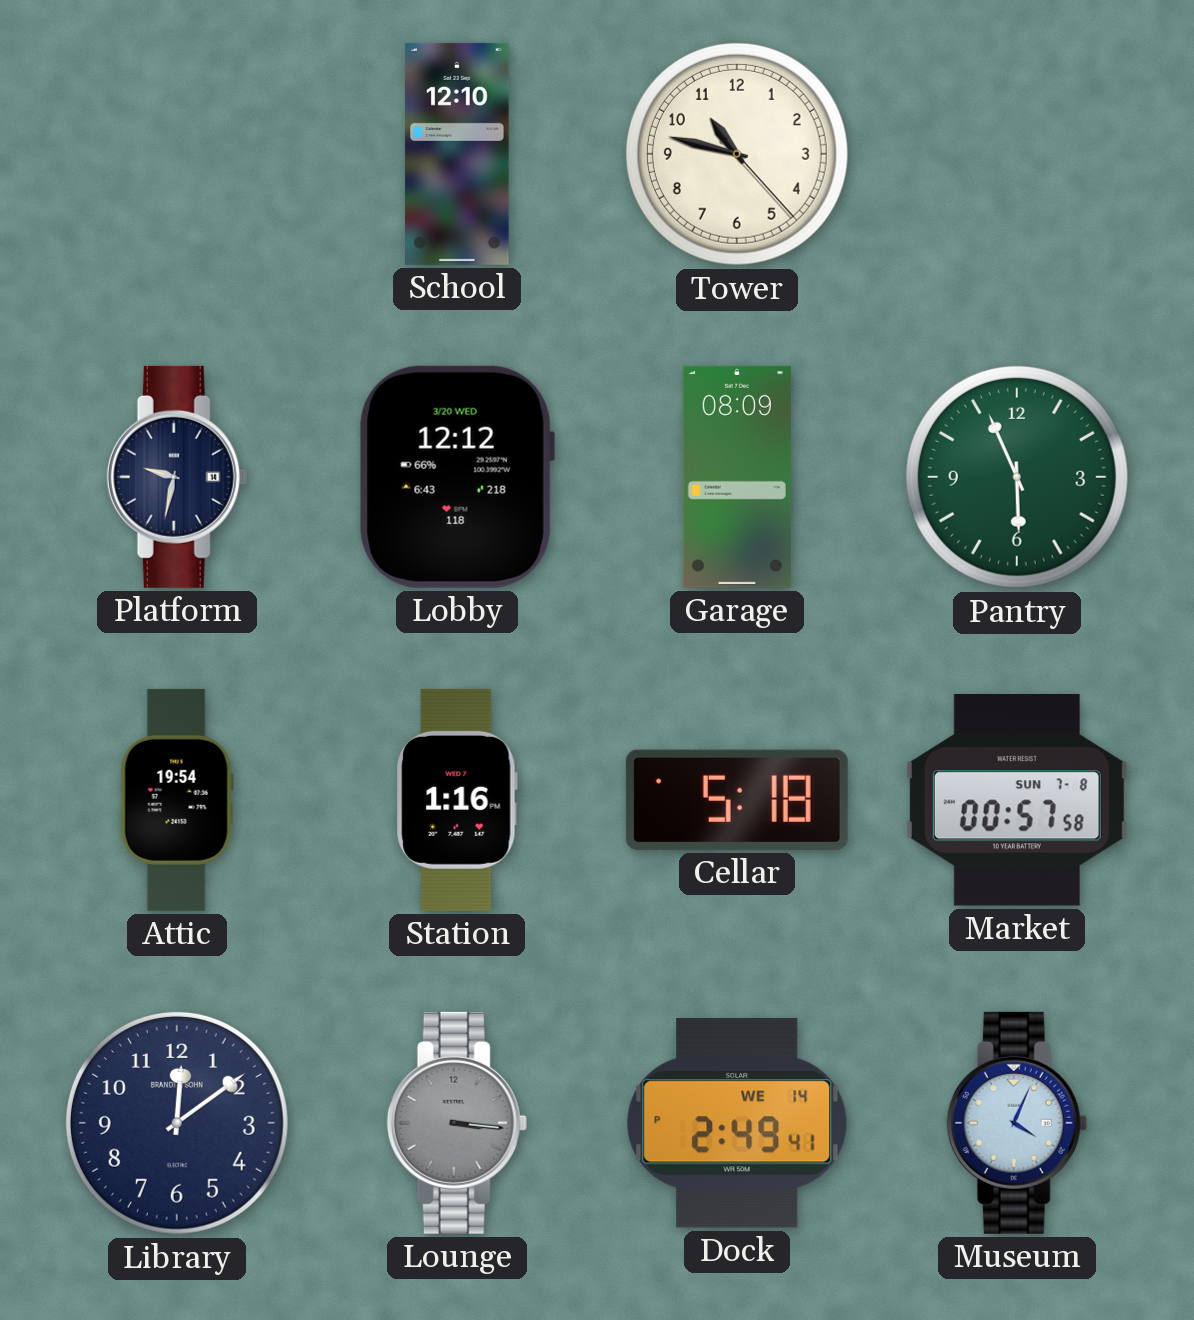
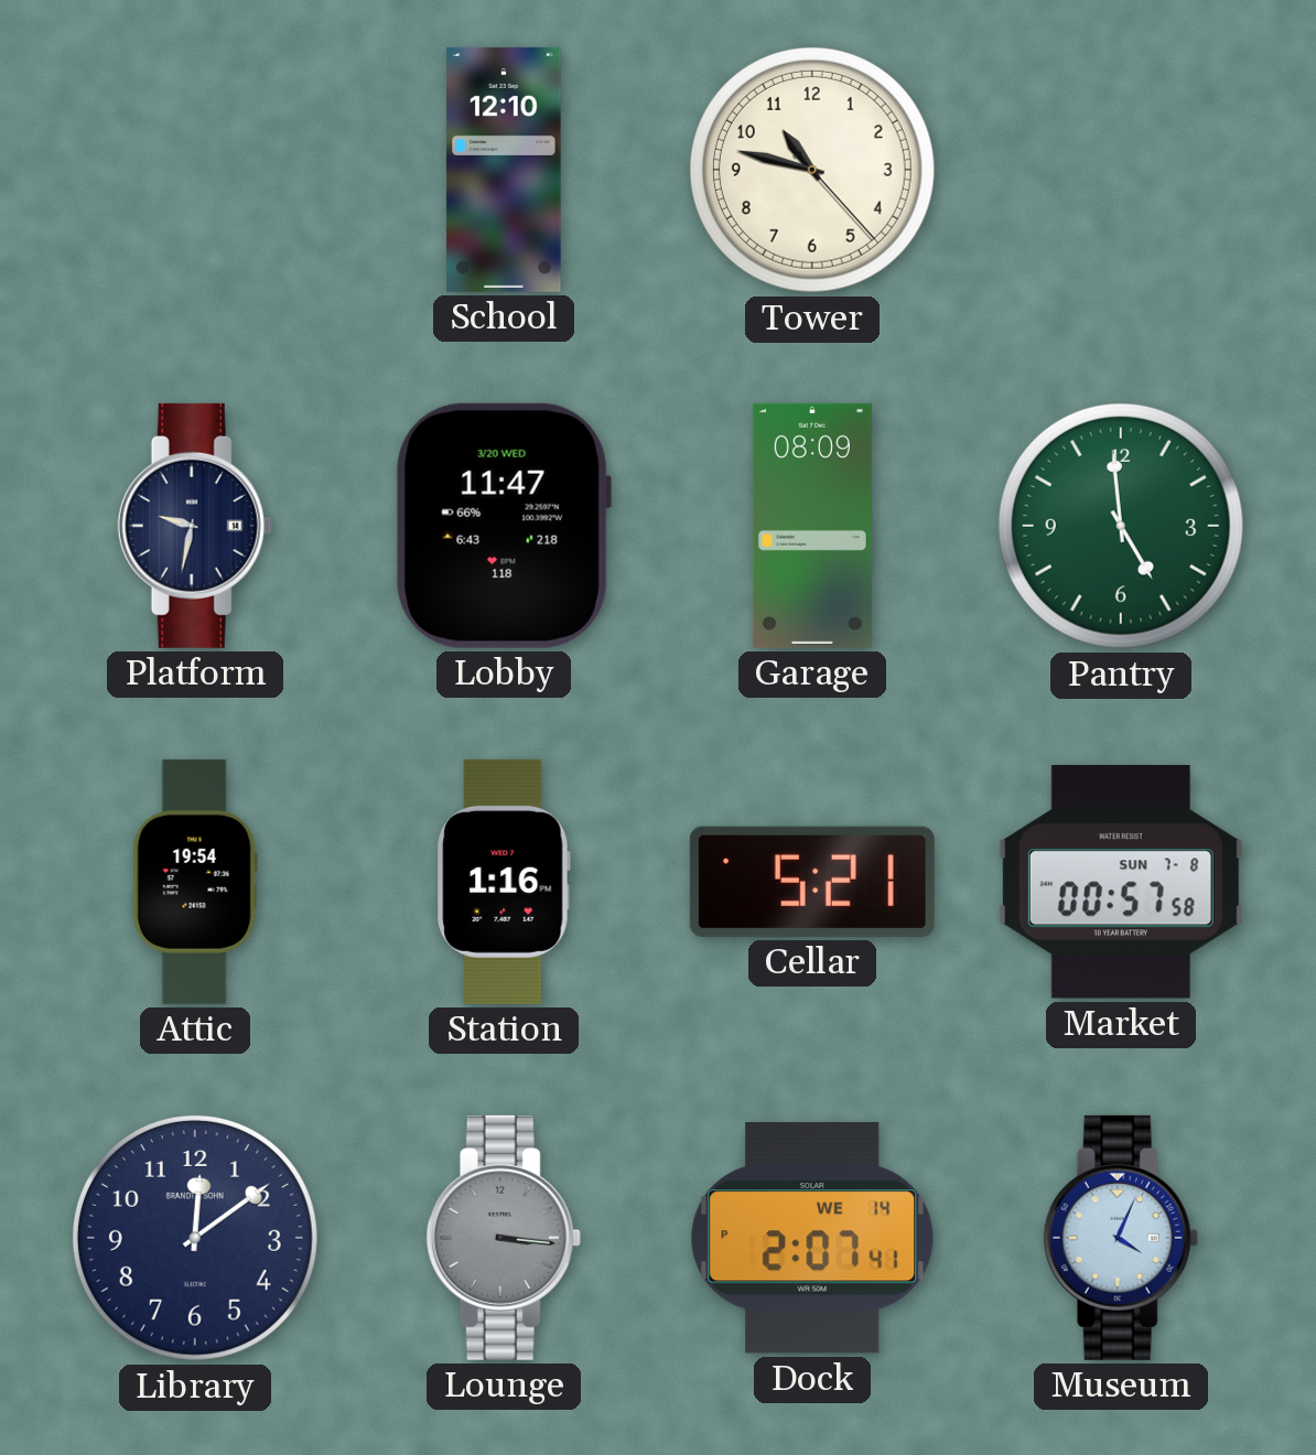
Lobby: 12:12 -> 11:47
Pantry: 5:56 -> 4:59
Cellar: 5:18 -> 5:21
Dock: 2:49 -> 2:07
